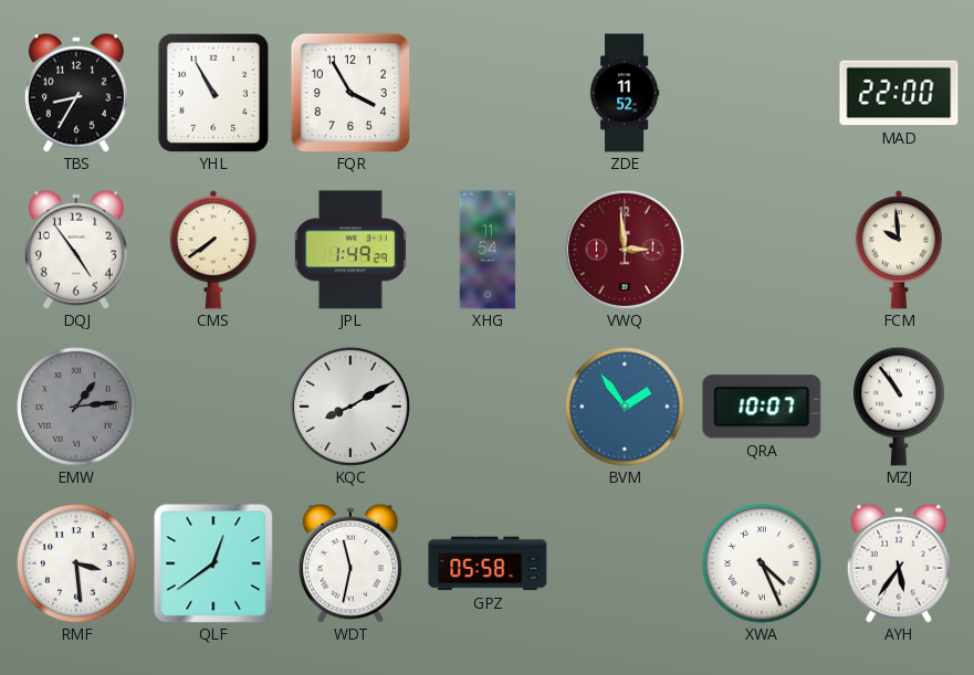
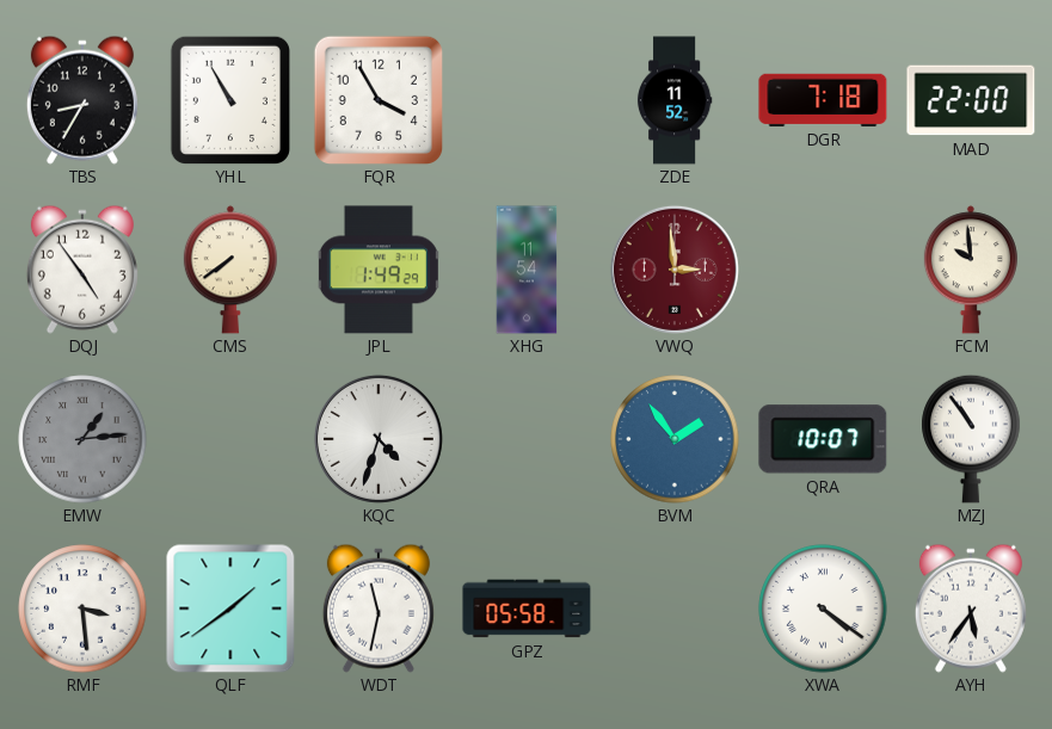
DGR: none -> 7:18
KQC: 8:10 -> 4:33
QLF: 12:39 -> 1:39
XWA: 4:26 -> 4:21
